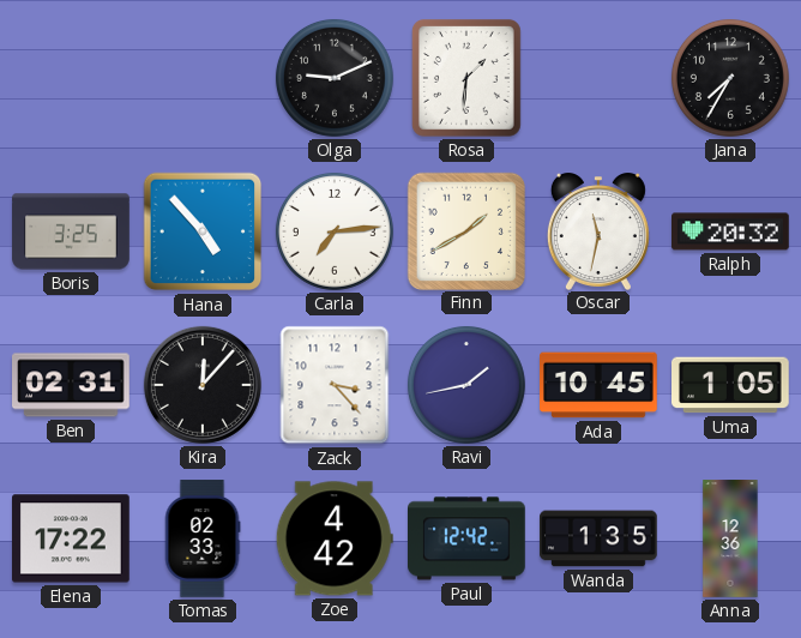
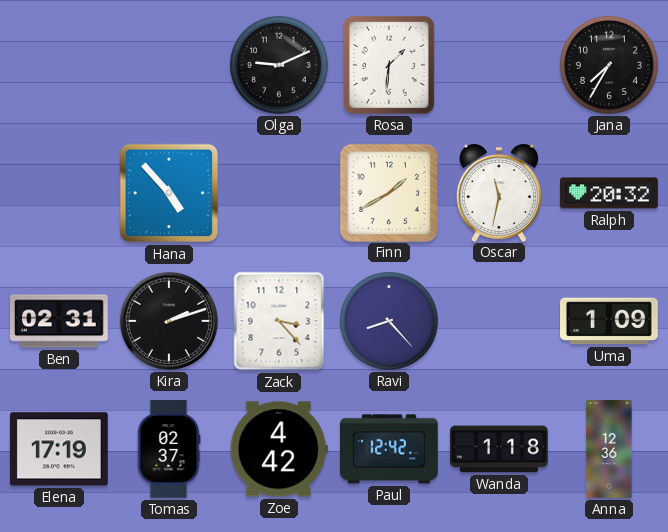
Boris: 3:25 -> none
Carla: 7:14 -> none
Kira: 12:07 -> 2:12
Ravi: 1:43 -> 8:23
Ada: 10:45 -> none
Uma: 1:05 -> 1:09
Elena: 17:22 -> 17:19
Tomas: 02:33 -> 02:37
Wanda: 1:35 -> 1:18
